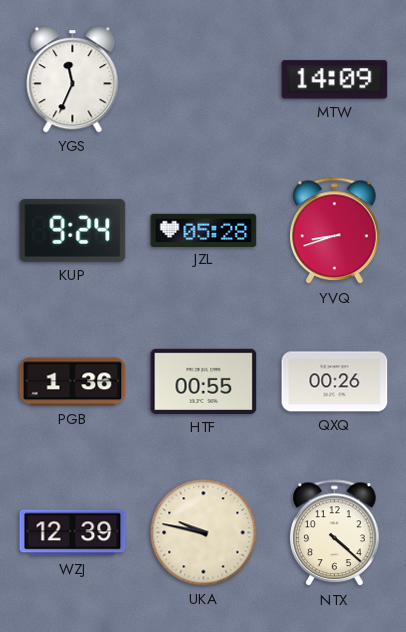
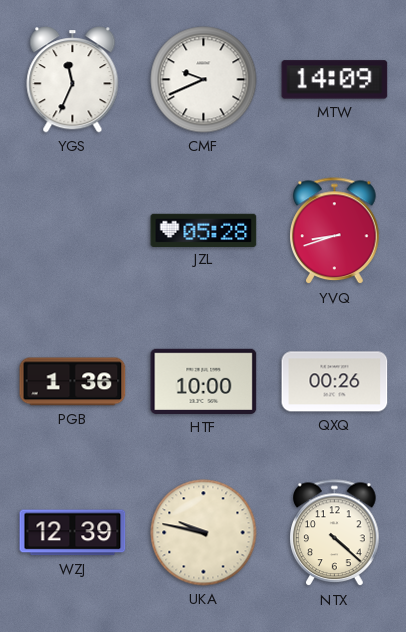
CMF: none -> 9:41
KUP: 9:24 -> none
HTF: 00:55 -> 10:00
